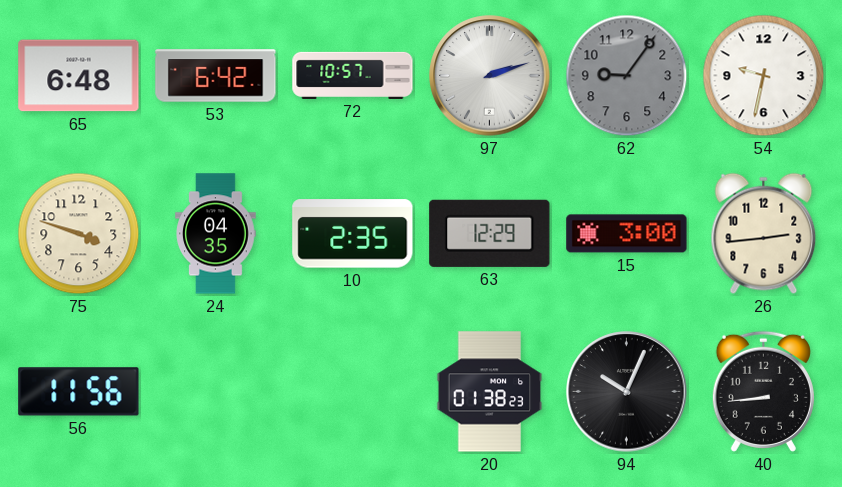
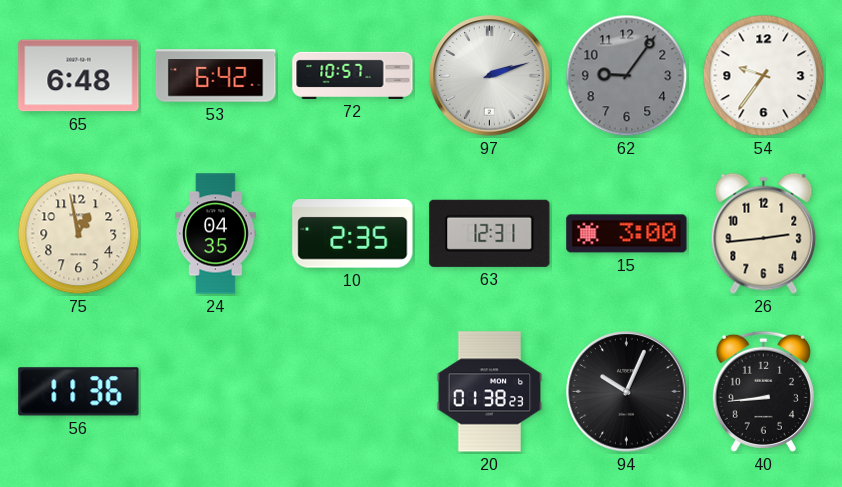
54: 9:32 -> 9:36
75: 3:48 -> 12:58
63: 12:29 -> 12:31
56: 11:56 -> 11:36
